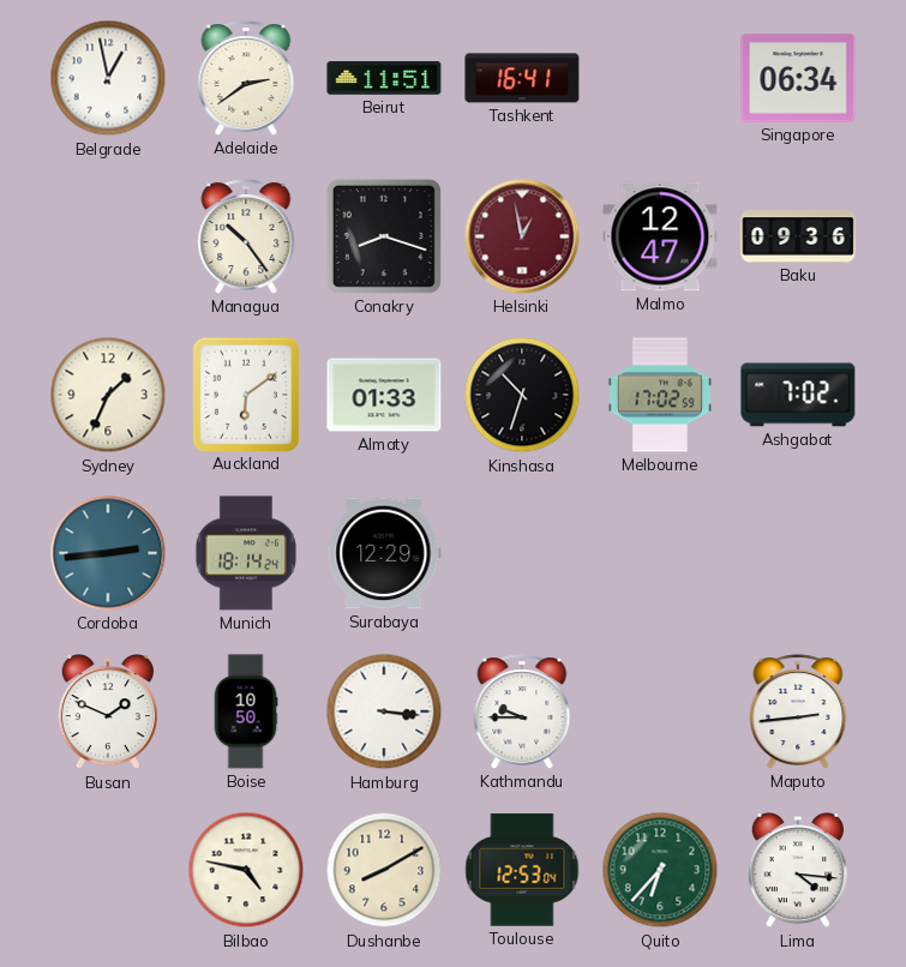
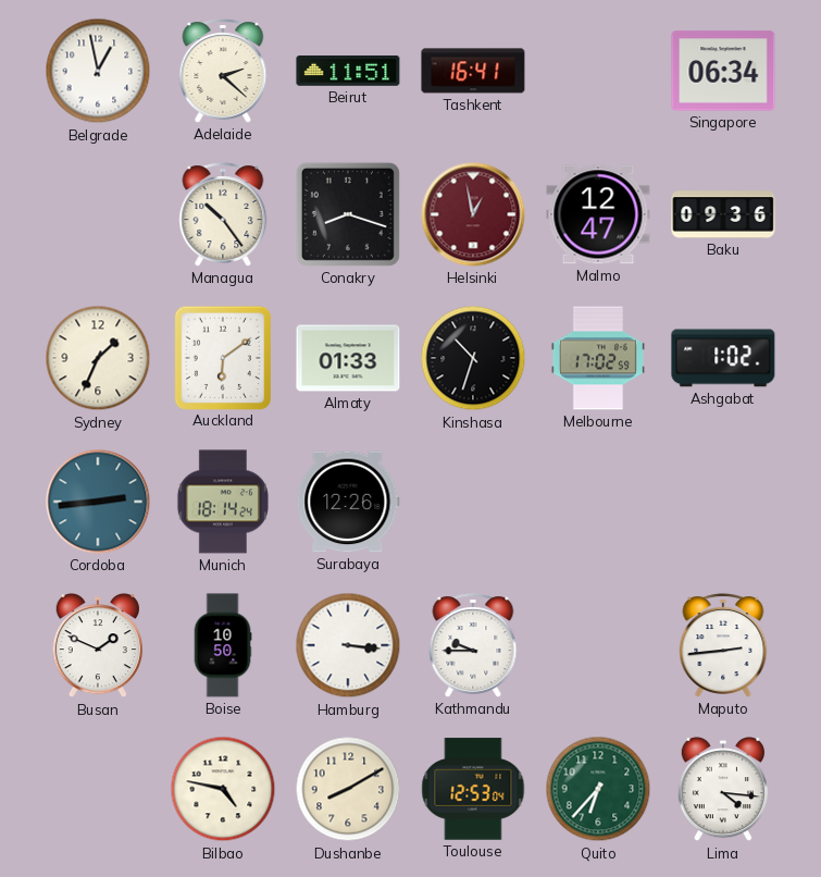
Adelaide: 2:39 -> 2:22
Ashgabat: 7:02 -> 1:02
Surabaya: 12:29 -> 12:26
